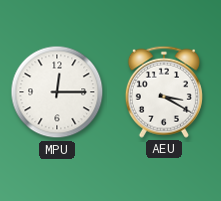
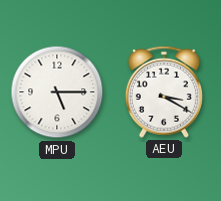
MPU: 12:15 -> 5:15
